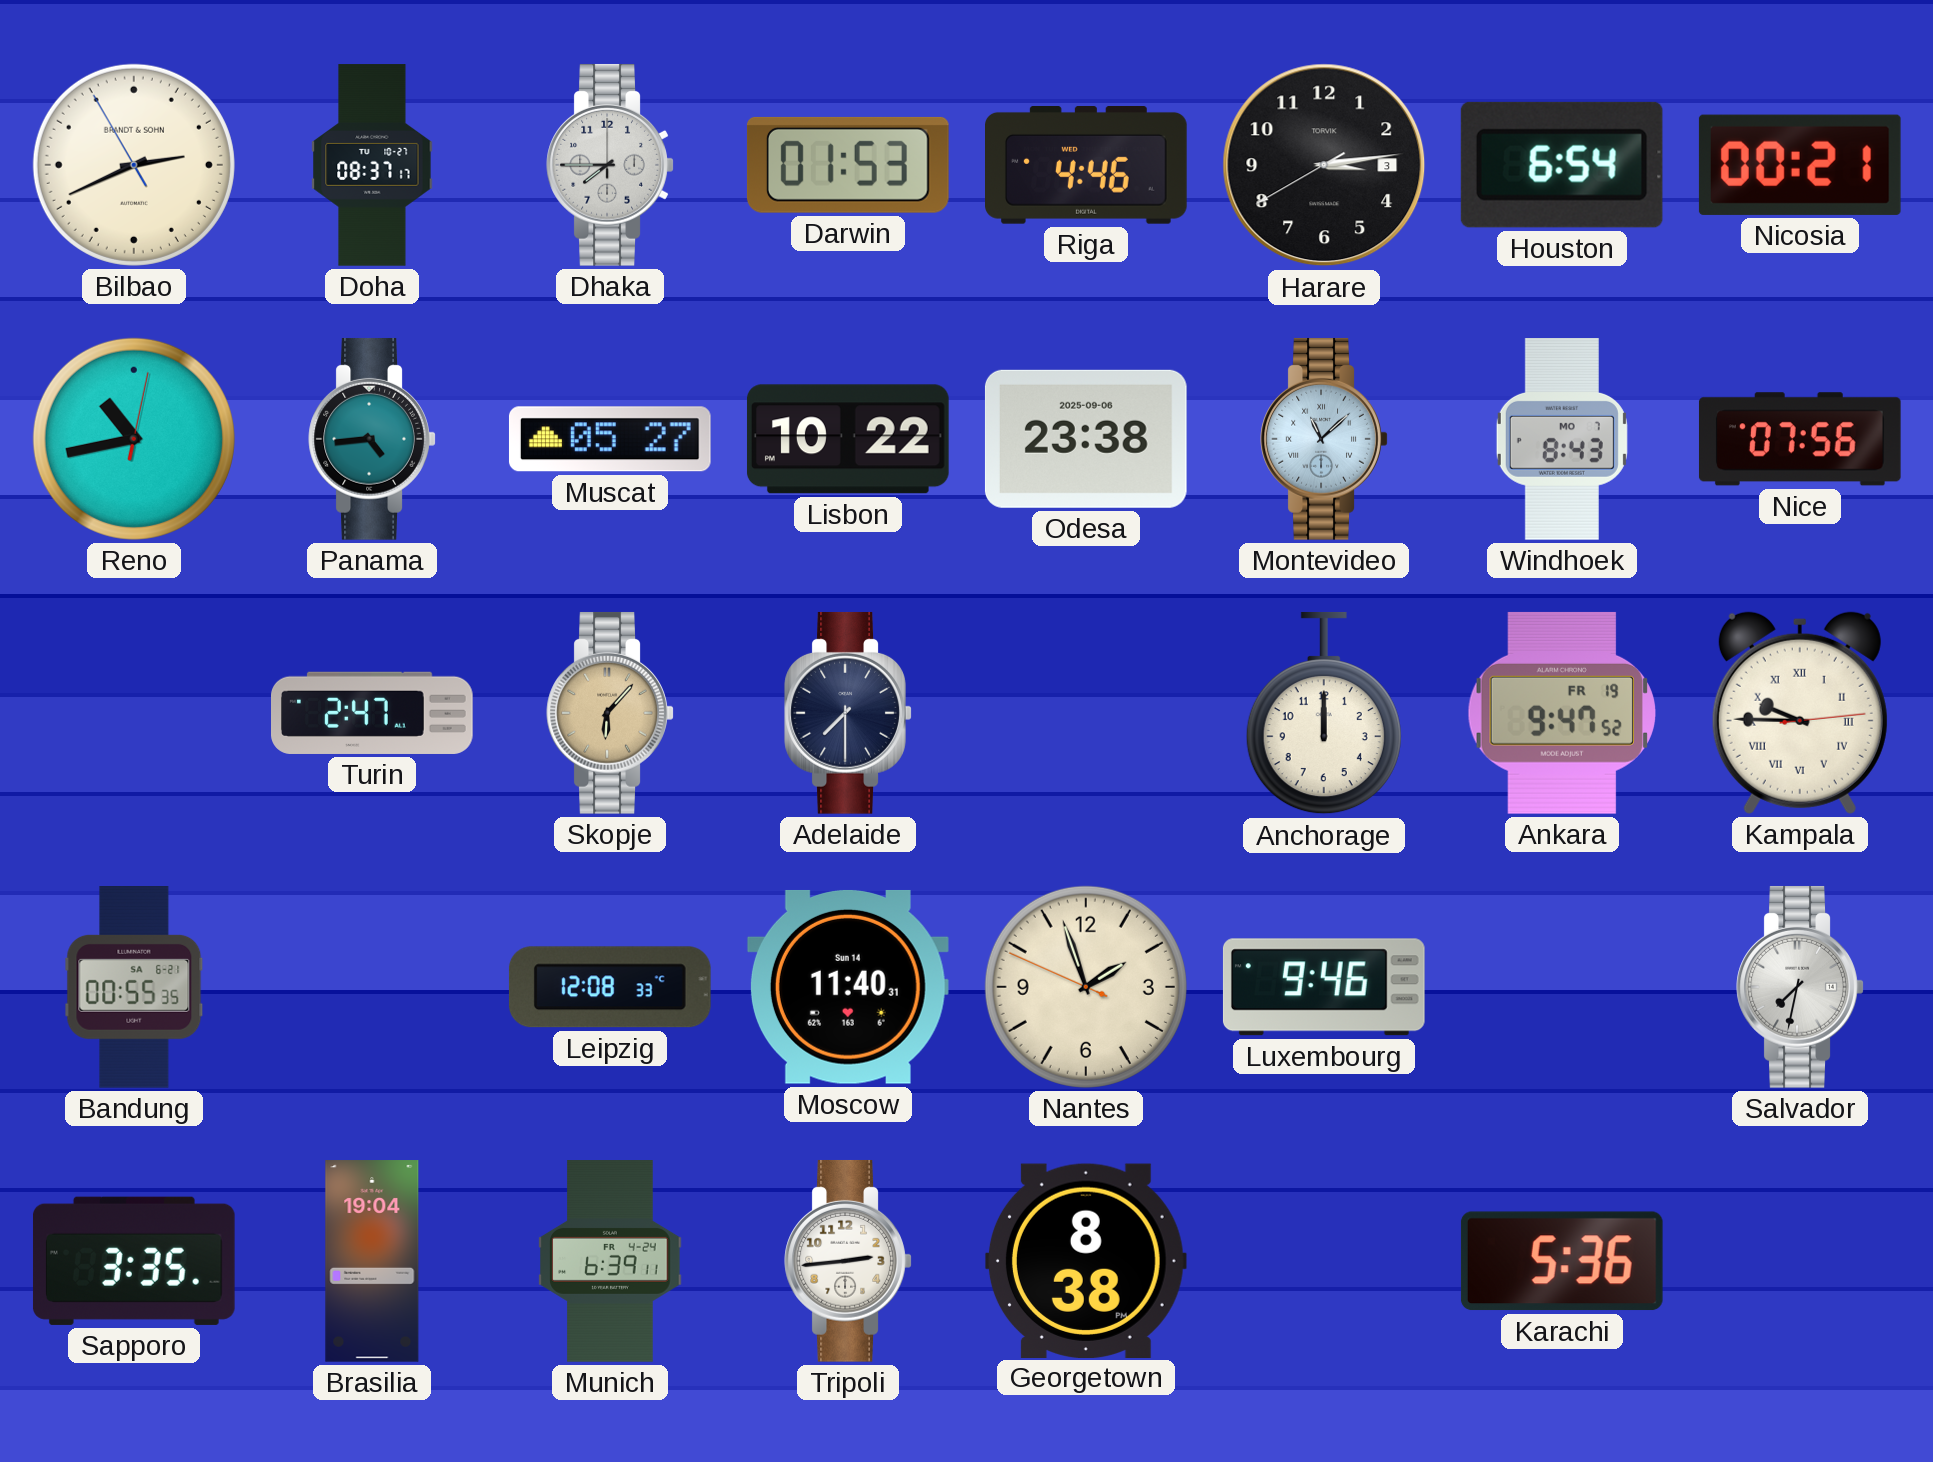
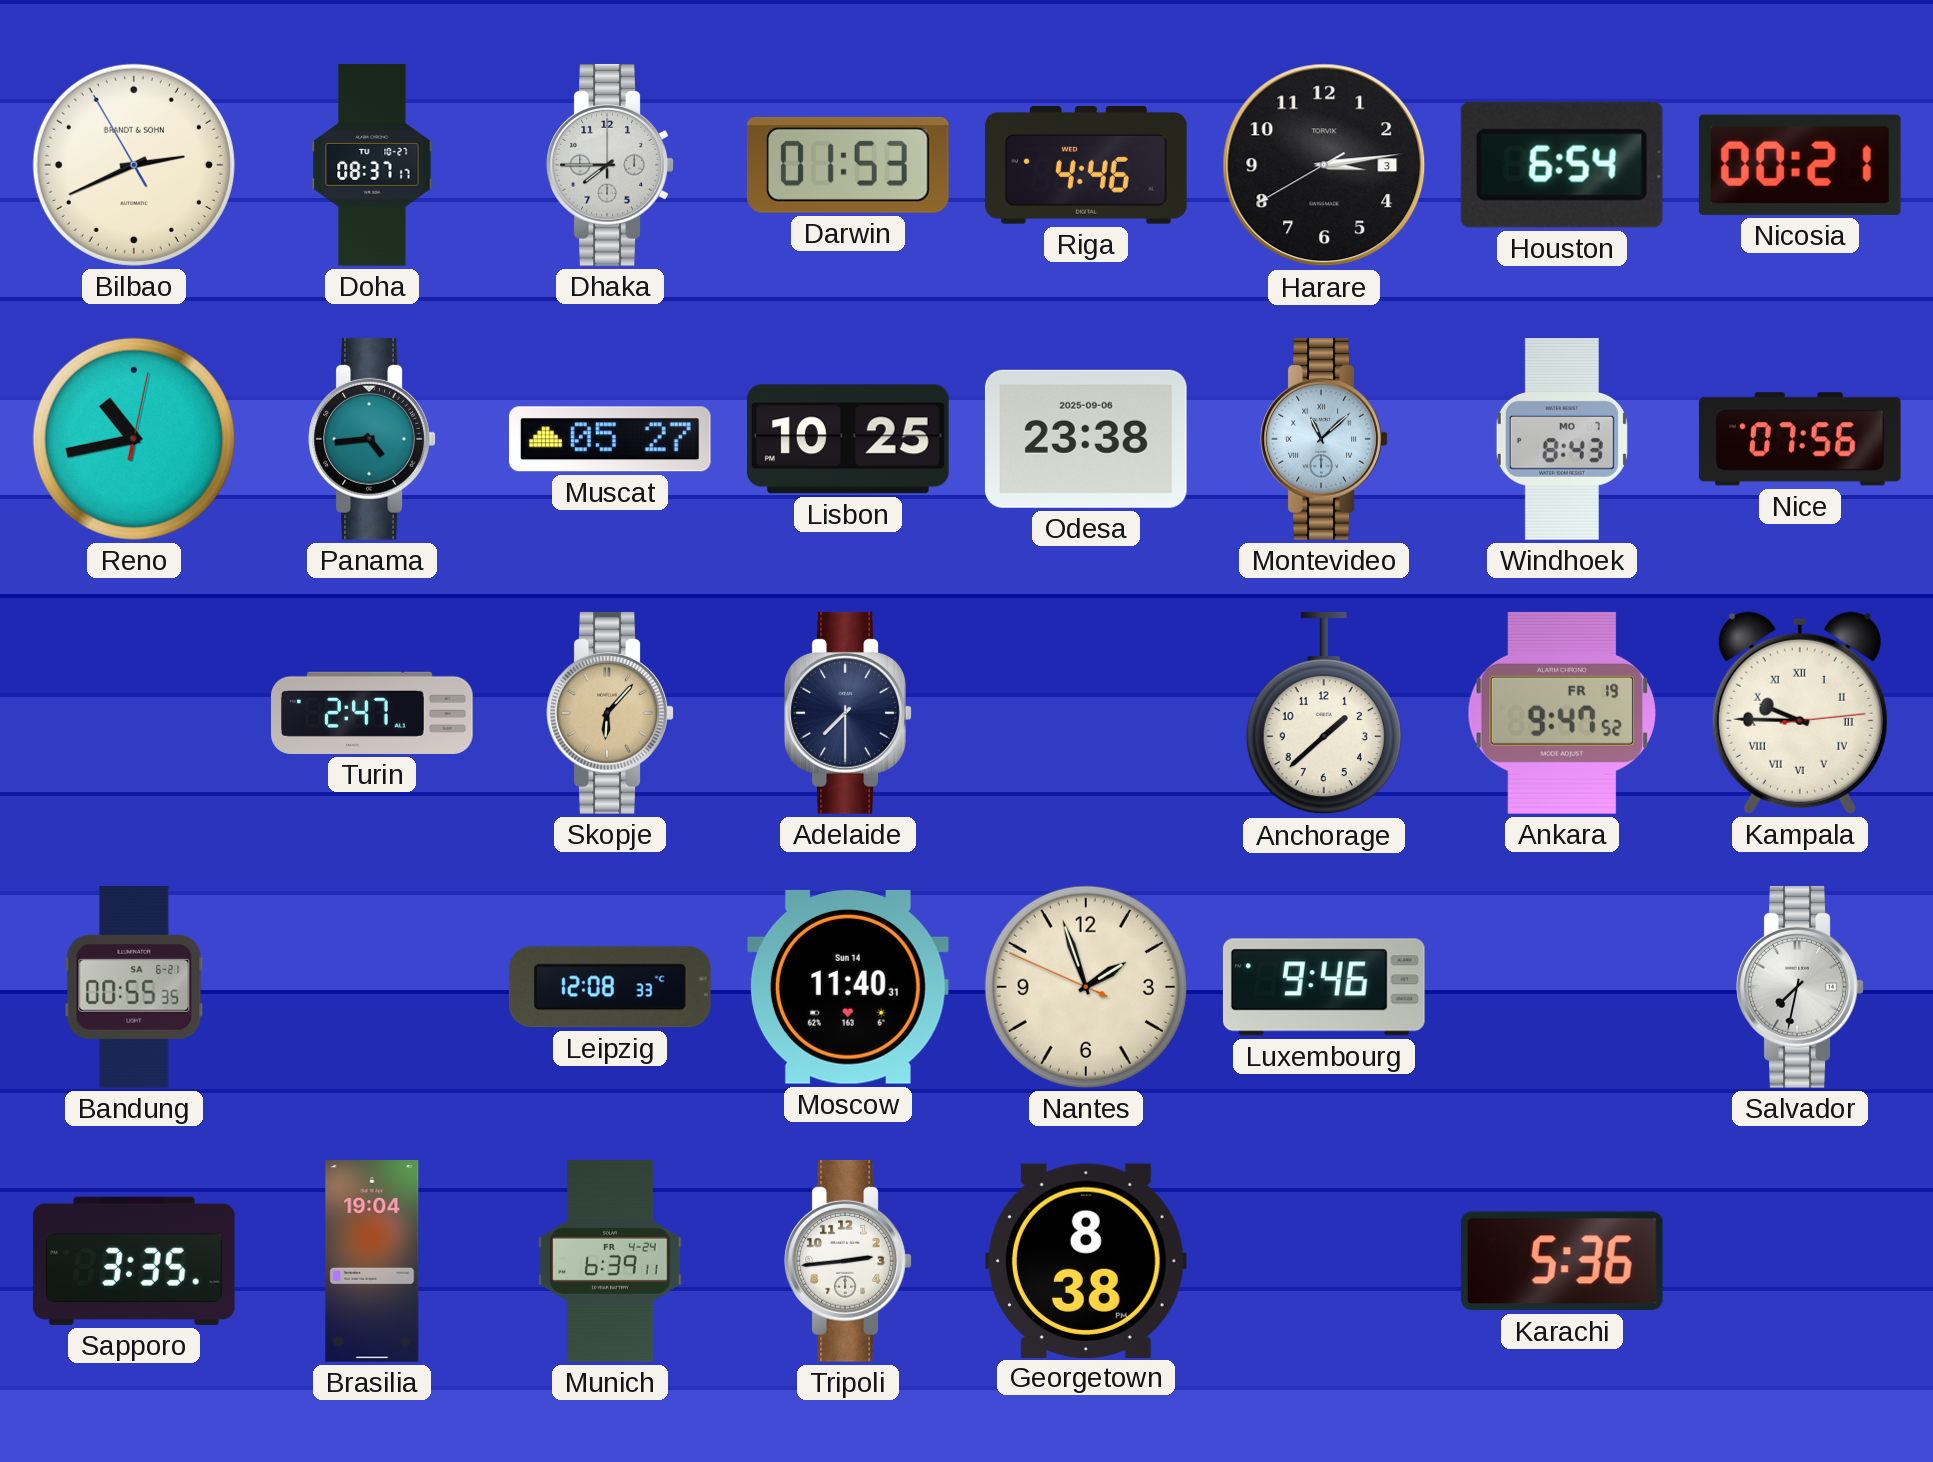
Lisbon: 10:22 -> 10:25
Anchorage: 12:00 -> 1:38
